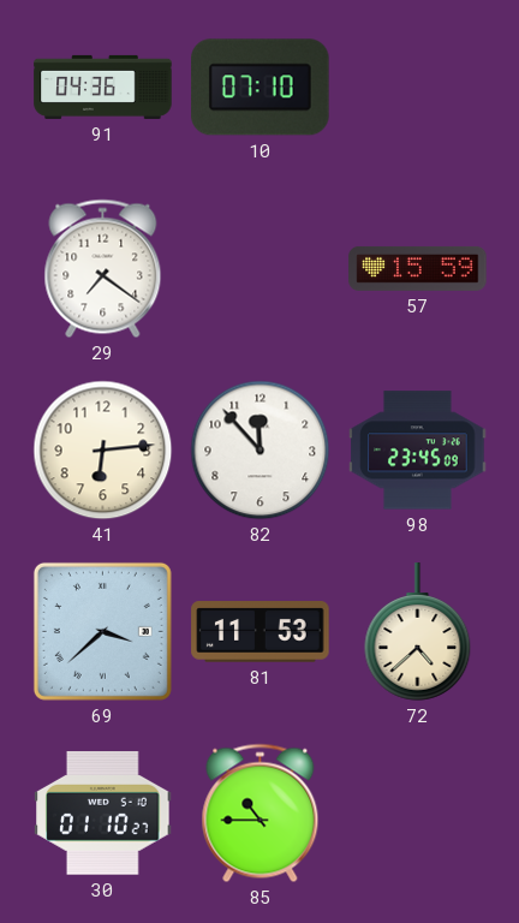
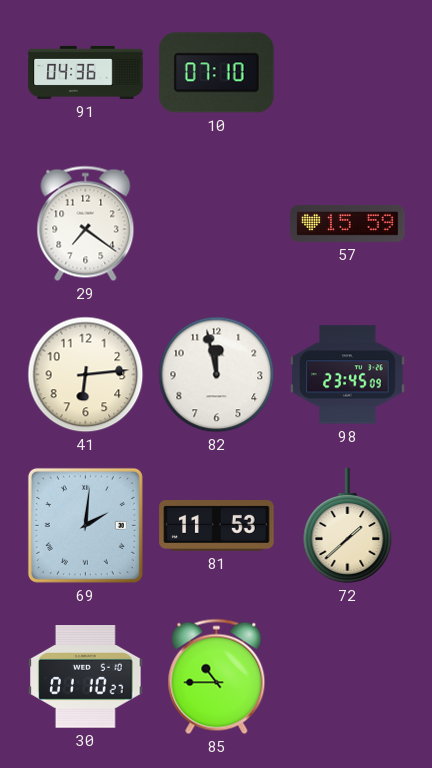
82: 11:53 -> 11:58
69: 3:38 -> 2:01
72: 4:38 -> 1:38
